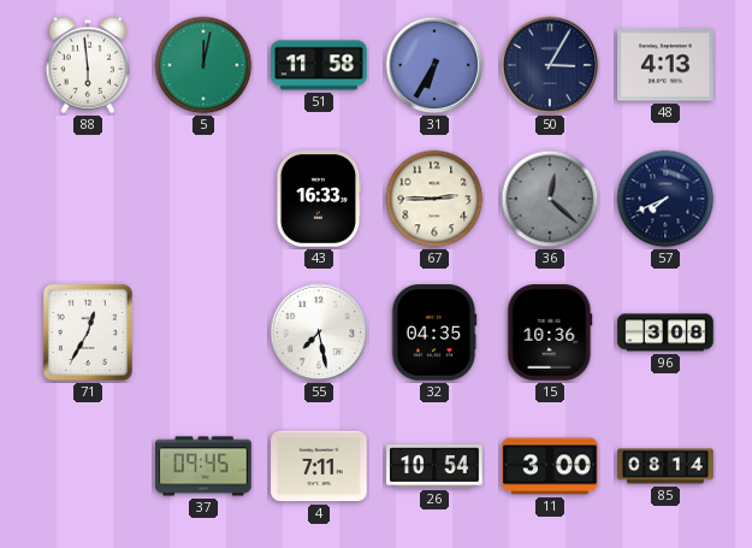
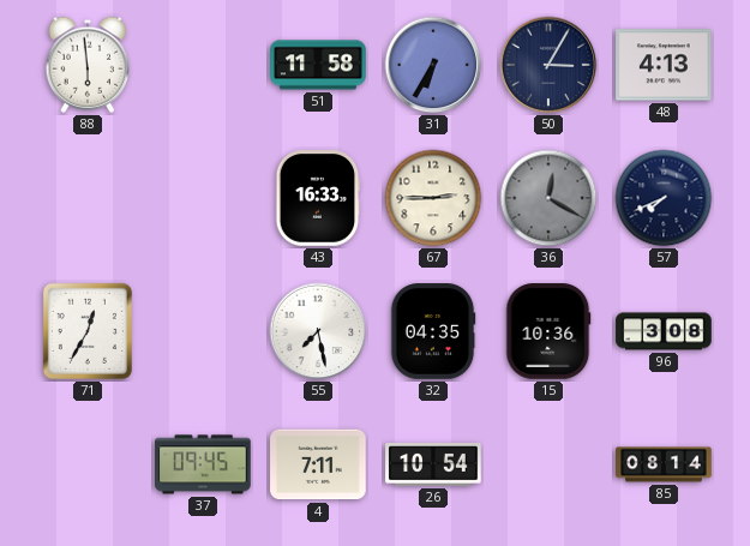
5: 12:02 -> none
36: 12:22 -> 12:20
11: 3:00 -> none
